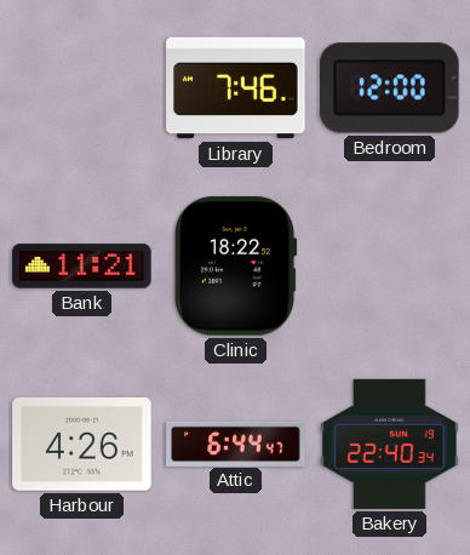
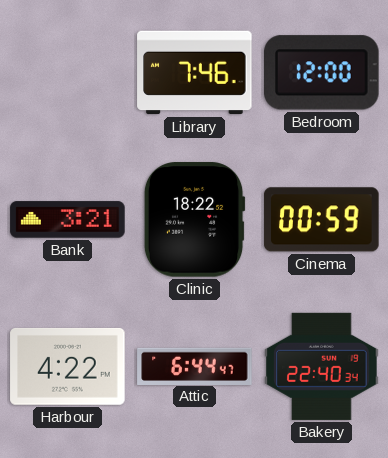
Bank: 11:21 -> 3:21
Cinema: none -> 00:59
Harbour: 4:26 -> 4:22
